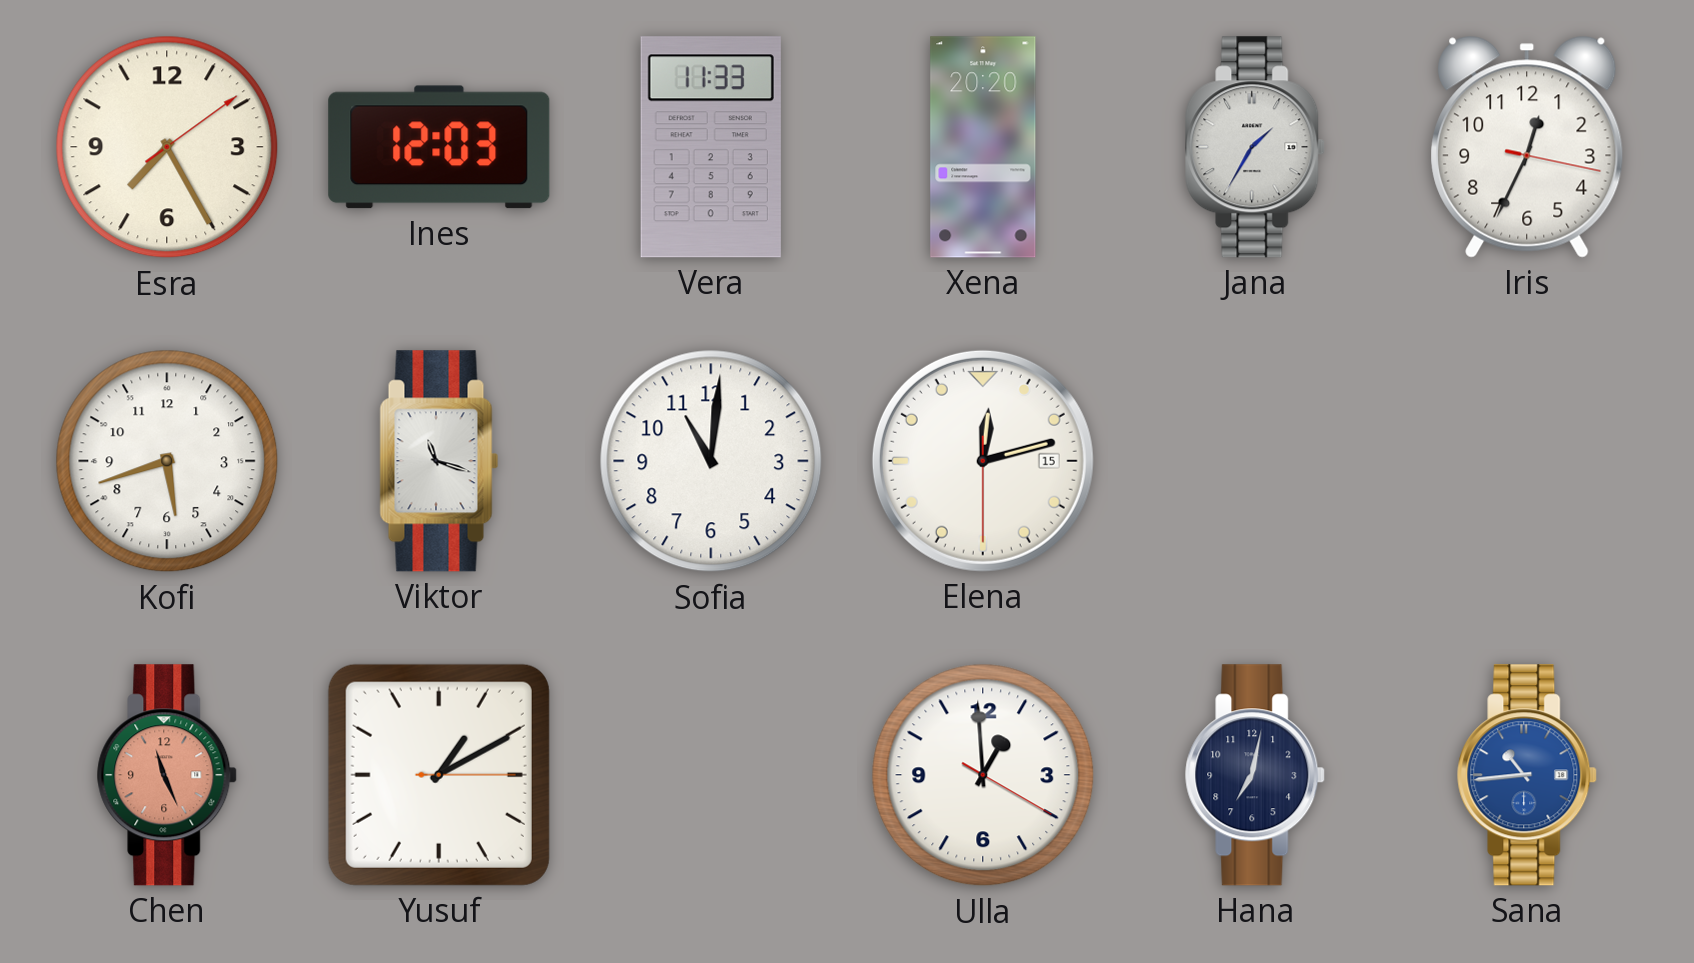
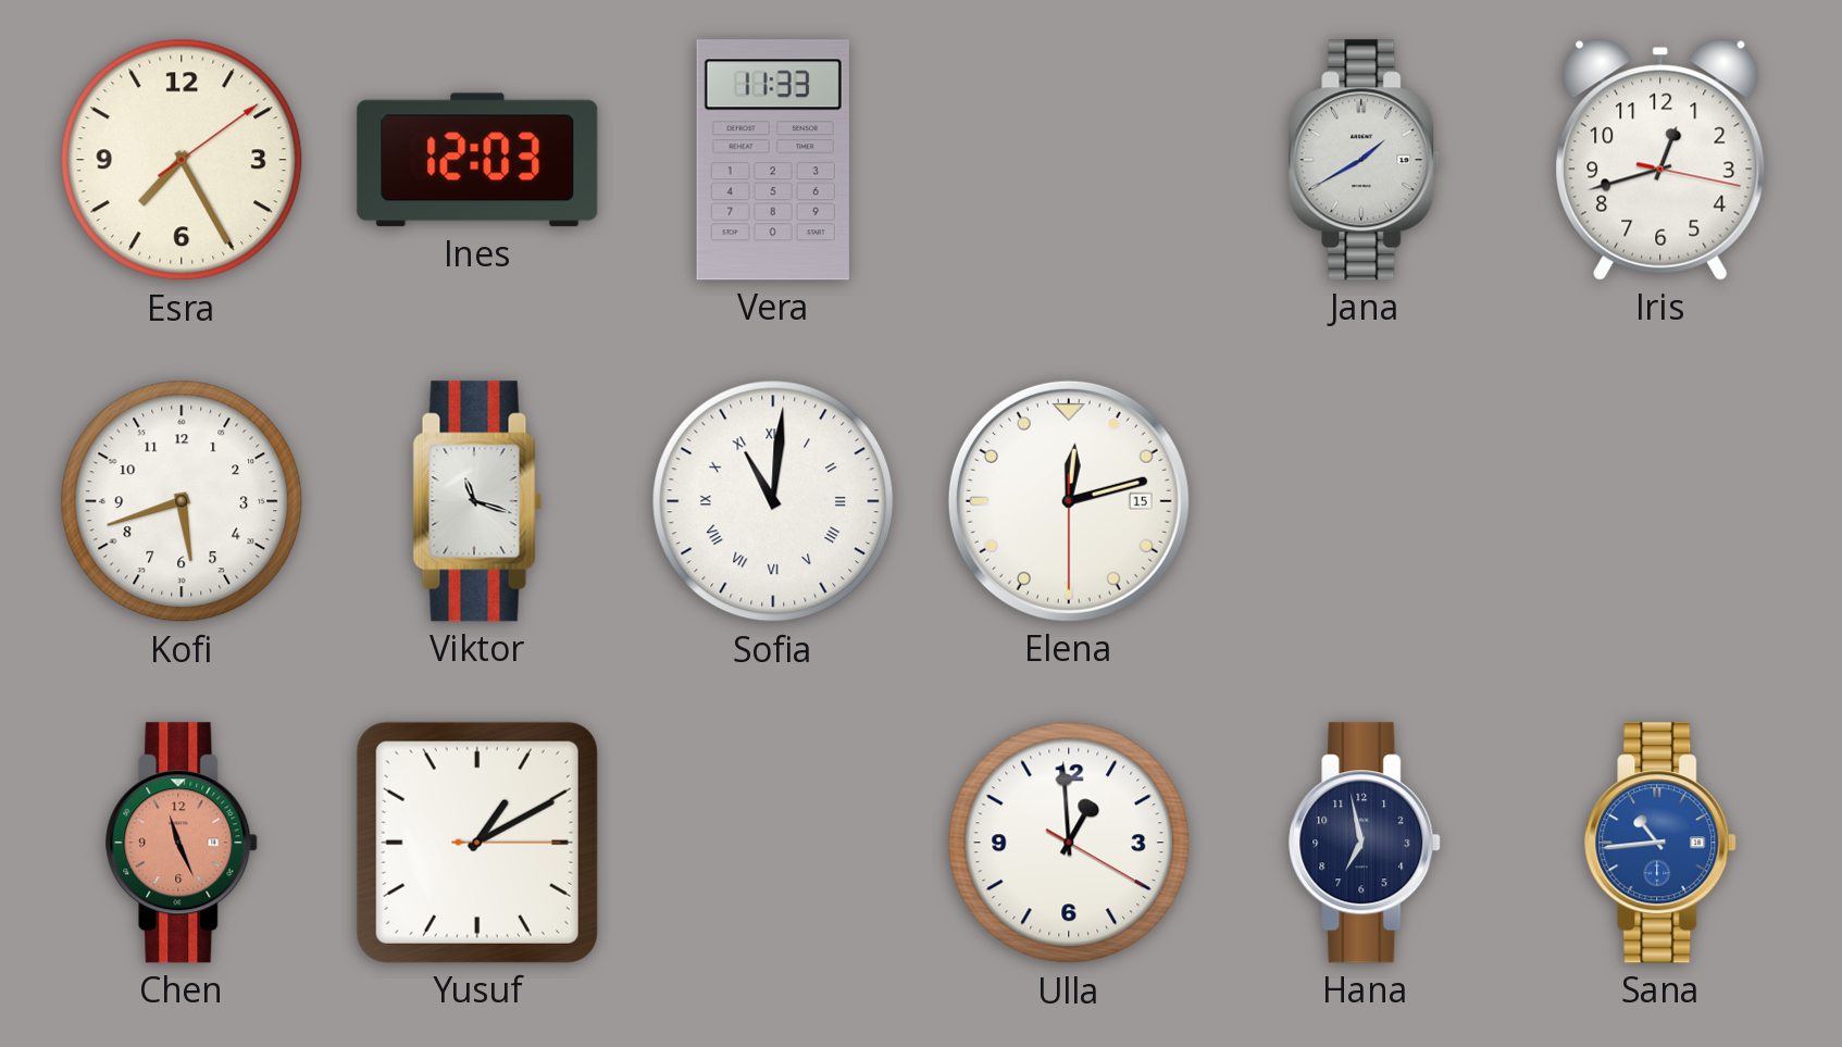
Xena: 20:20 -> none
Jana: 1:35 -> 1:40
Iris: 12:34 -> 12:42
Sofia numerals: Arabic -> Roman
Hana: 7:02 -> 6:58
